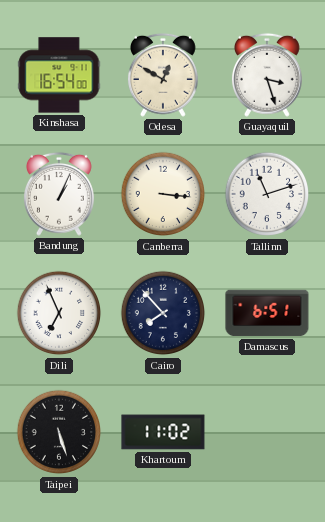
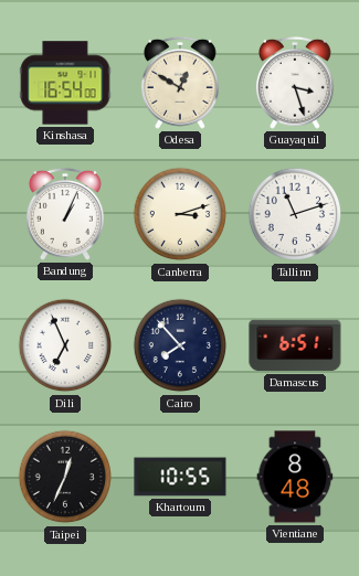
Canberra: 3:16 -> 3:12
Taipei: 5:27 -> 12:34
Khartoum: 11:02 -> 10:55
Vientiane: none -> 8:48
